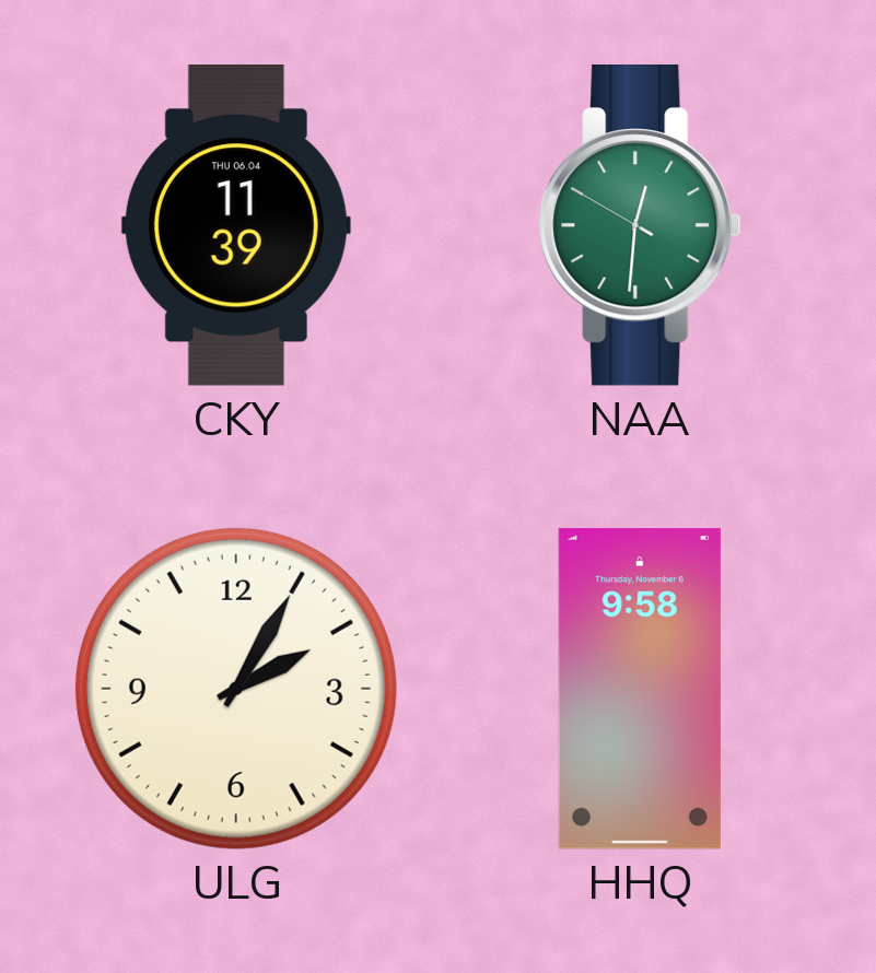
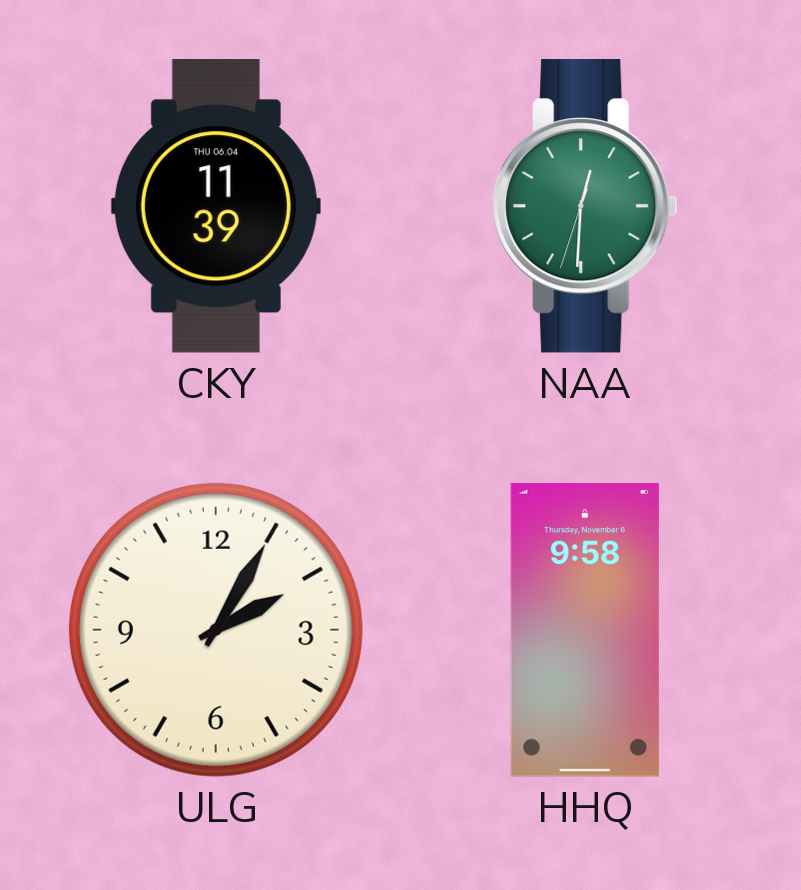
NAA: 12:30:50 -> 12:30:33
